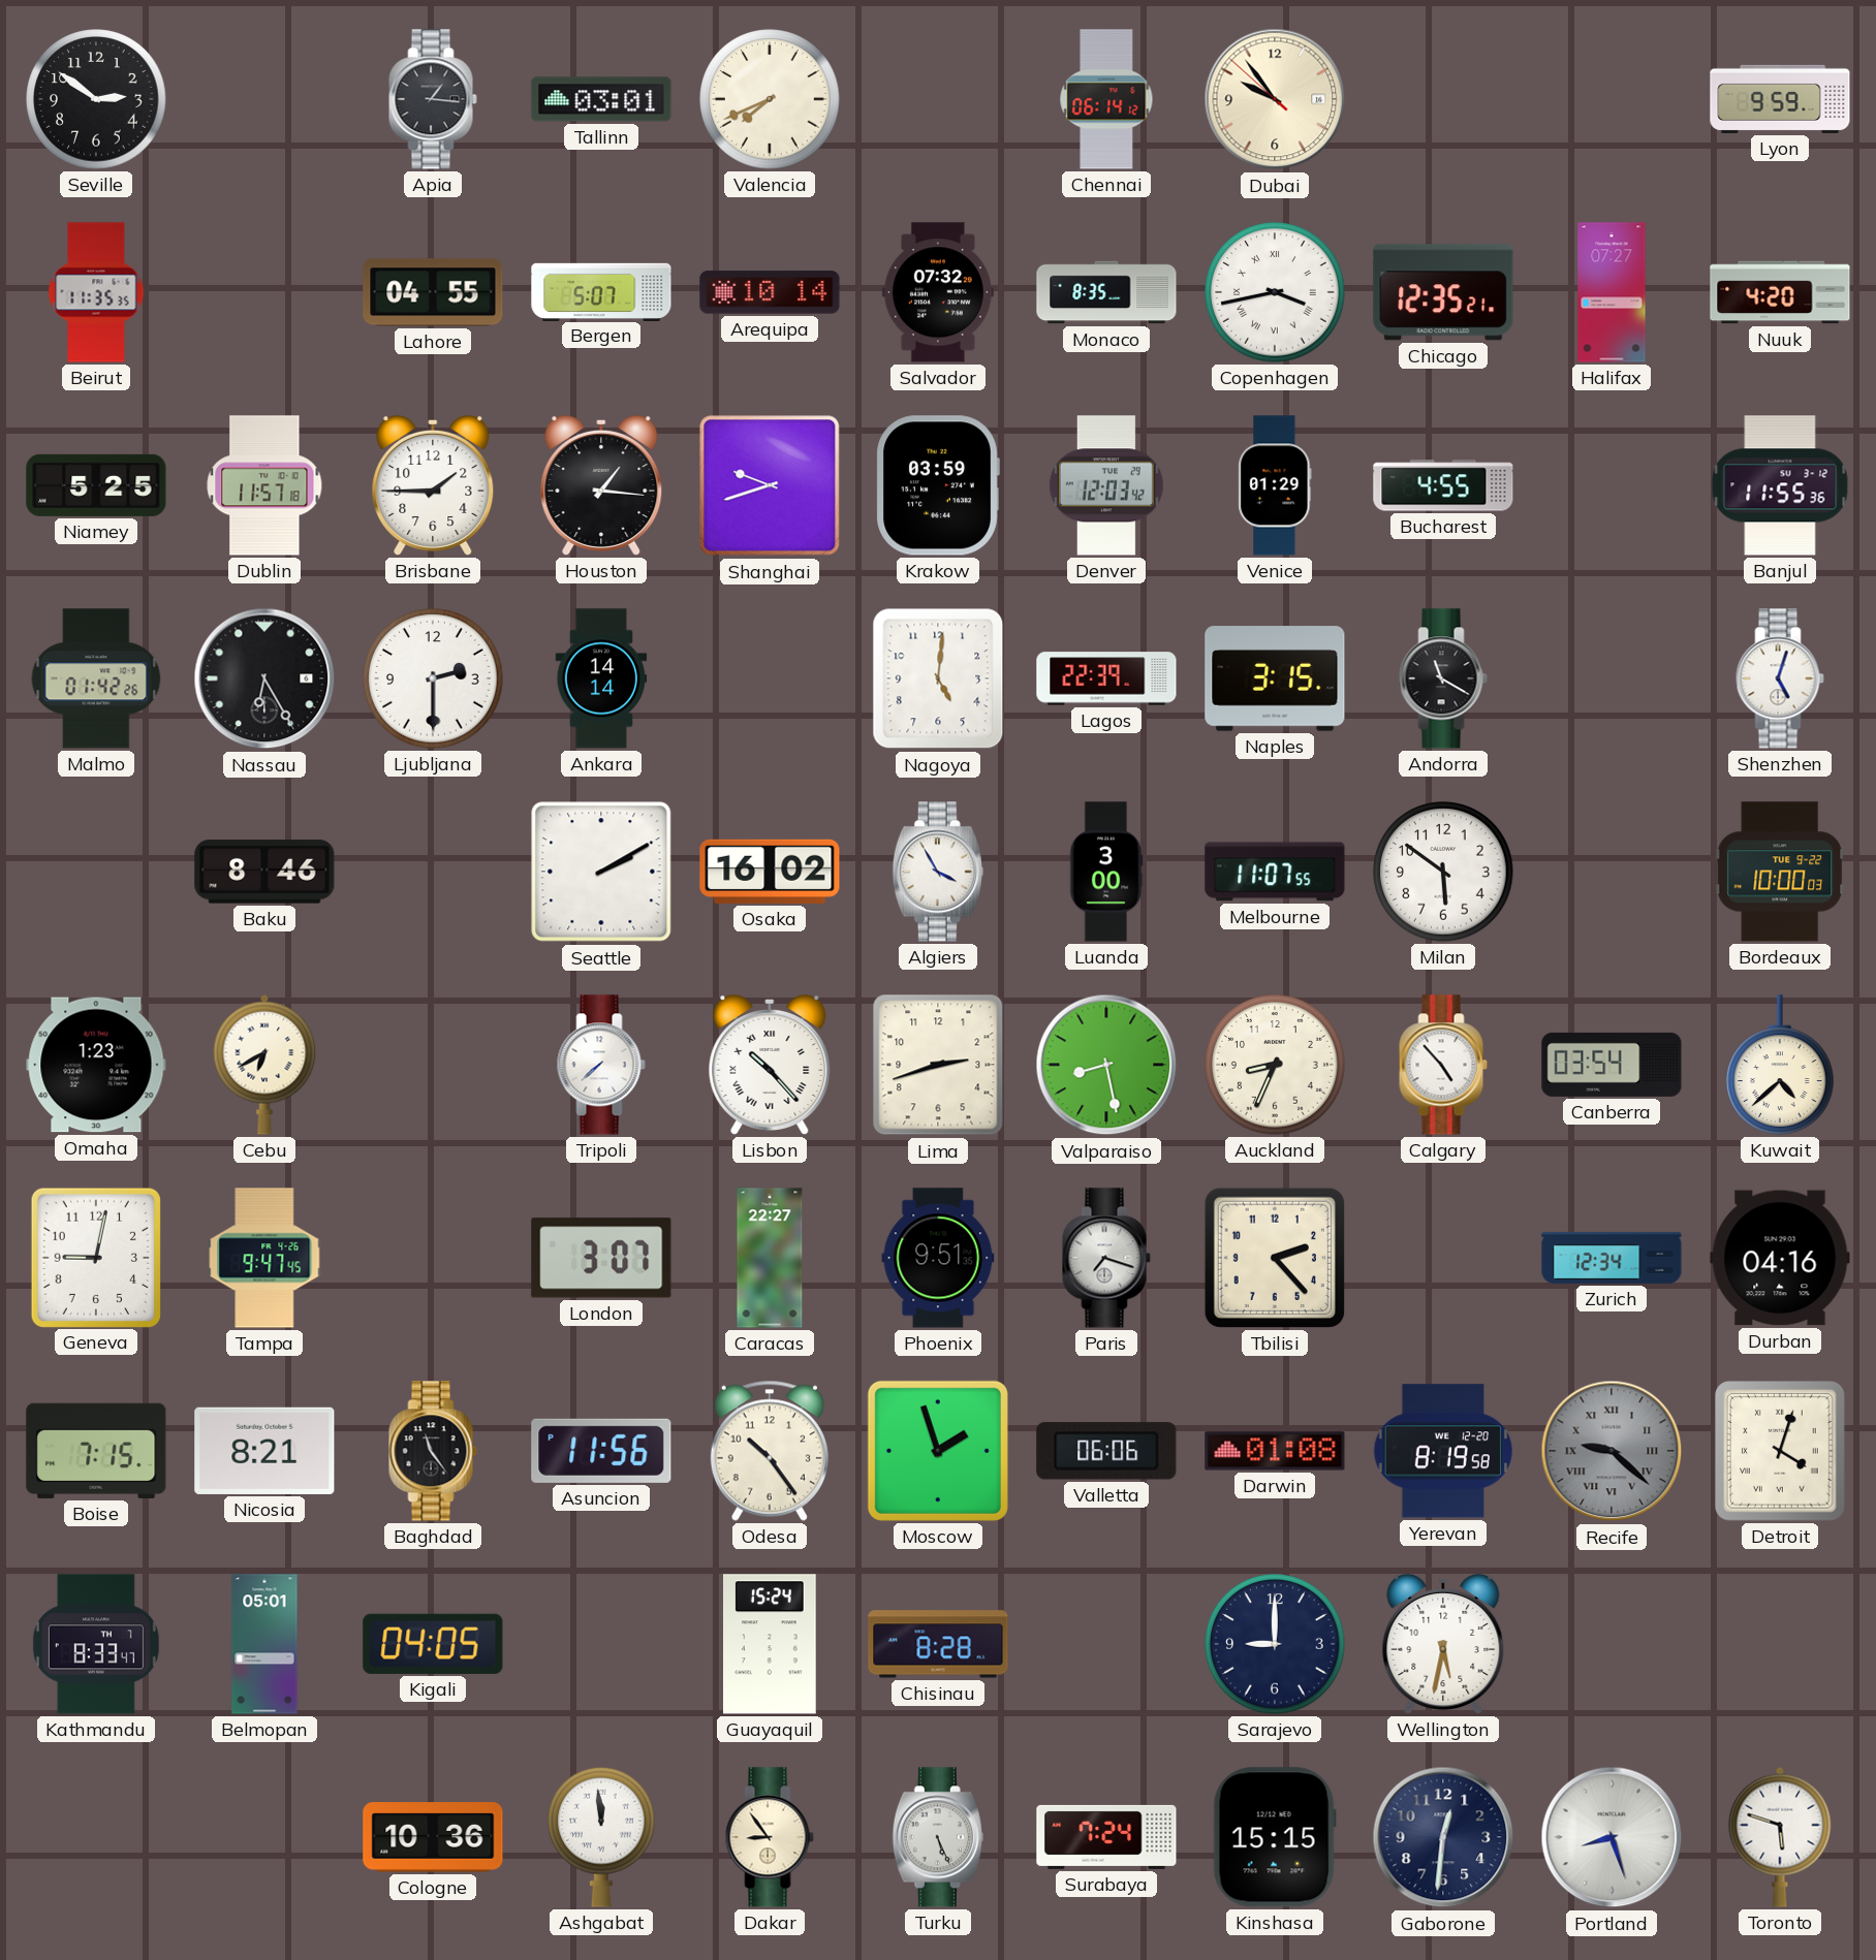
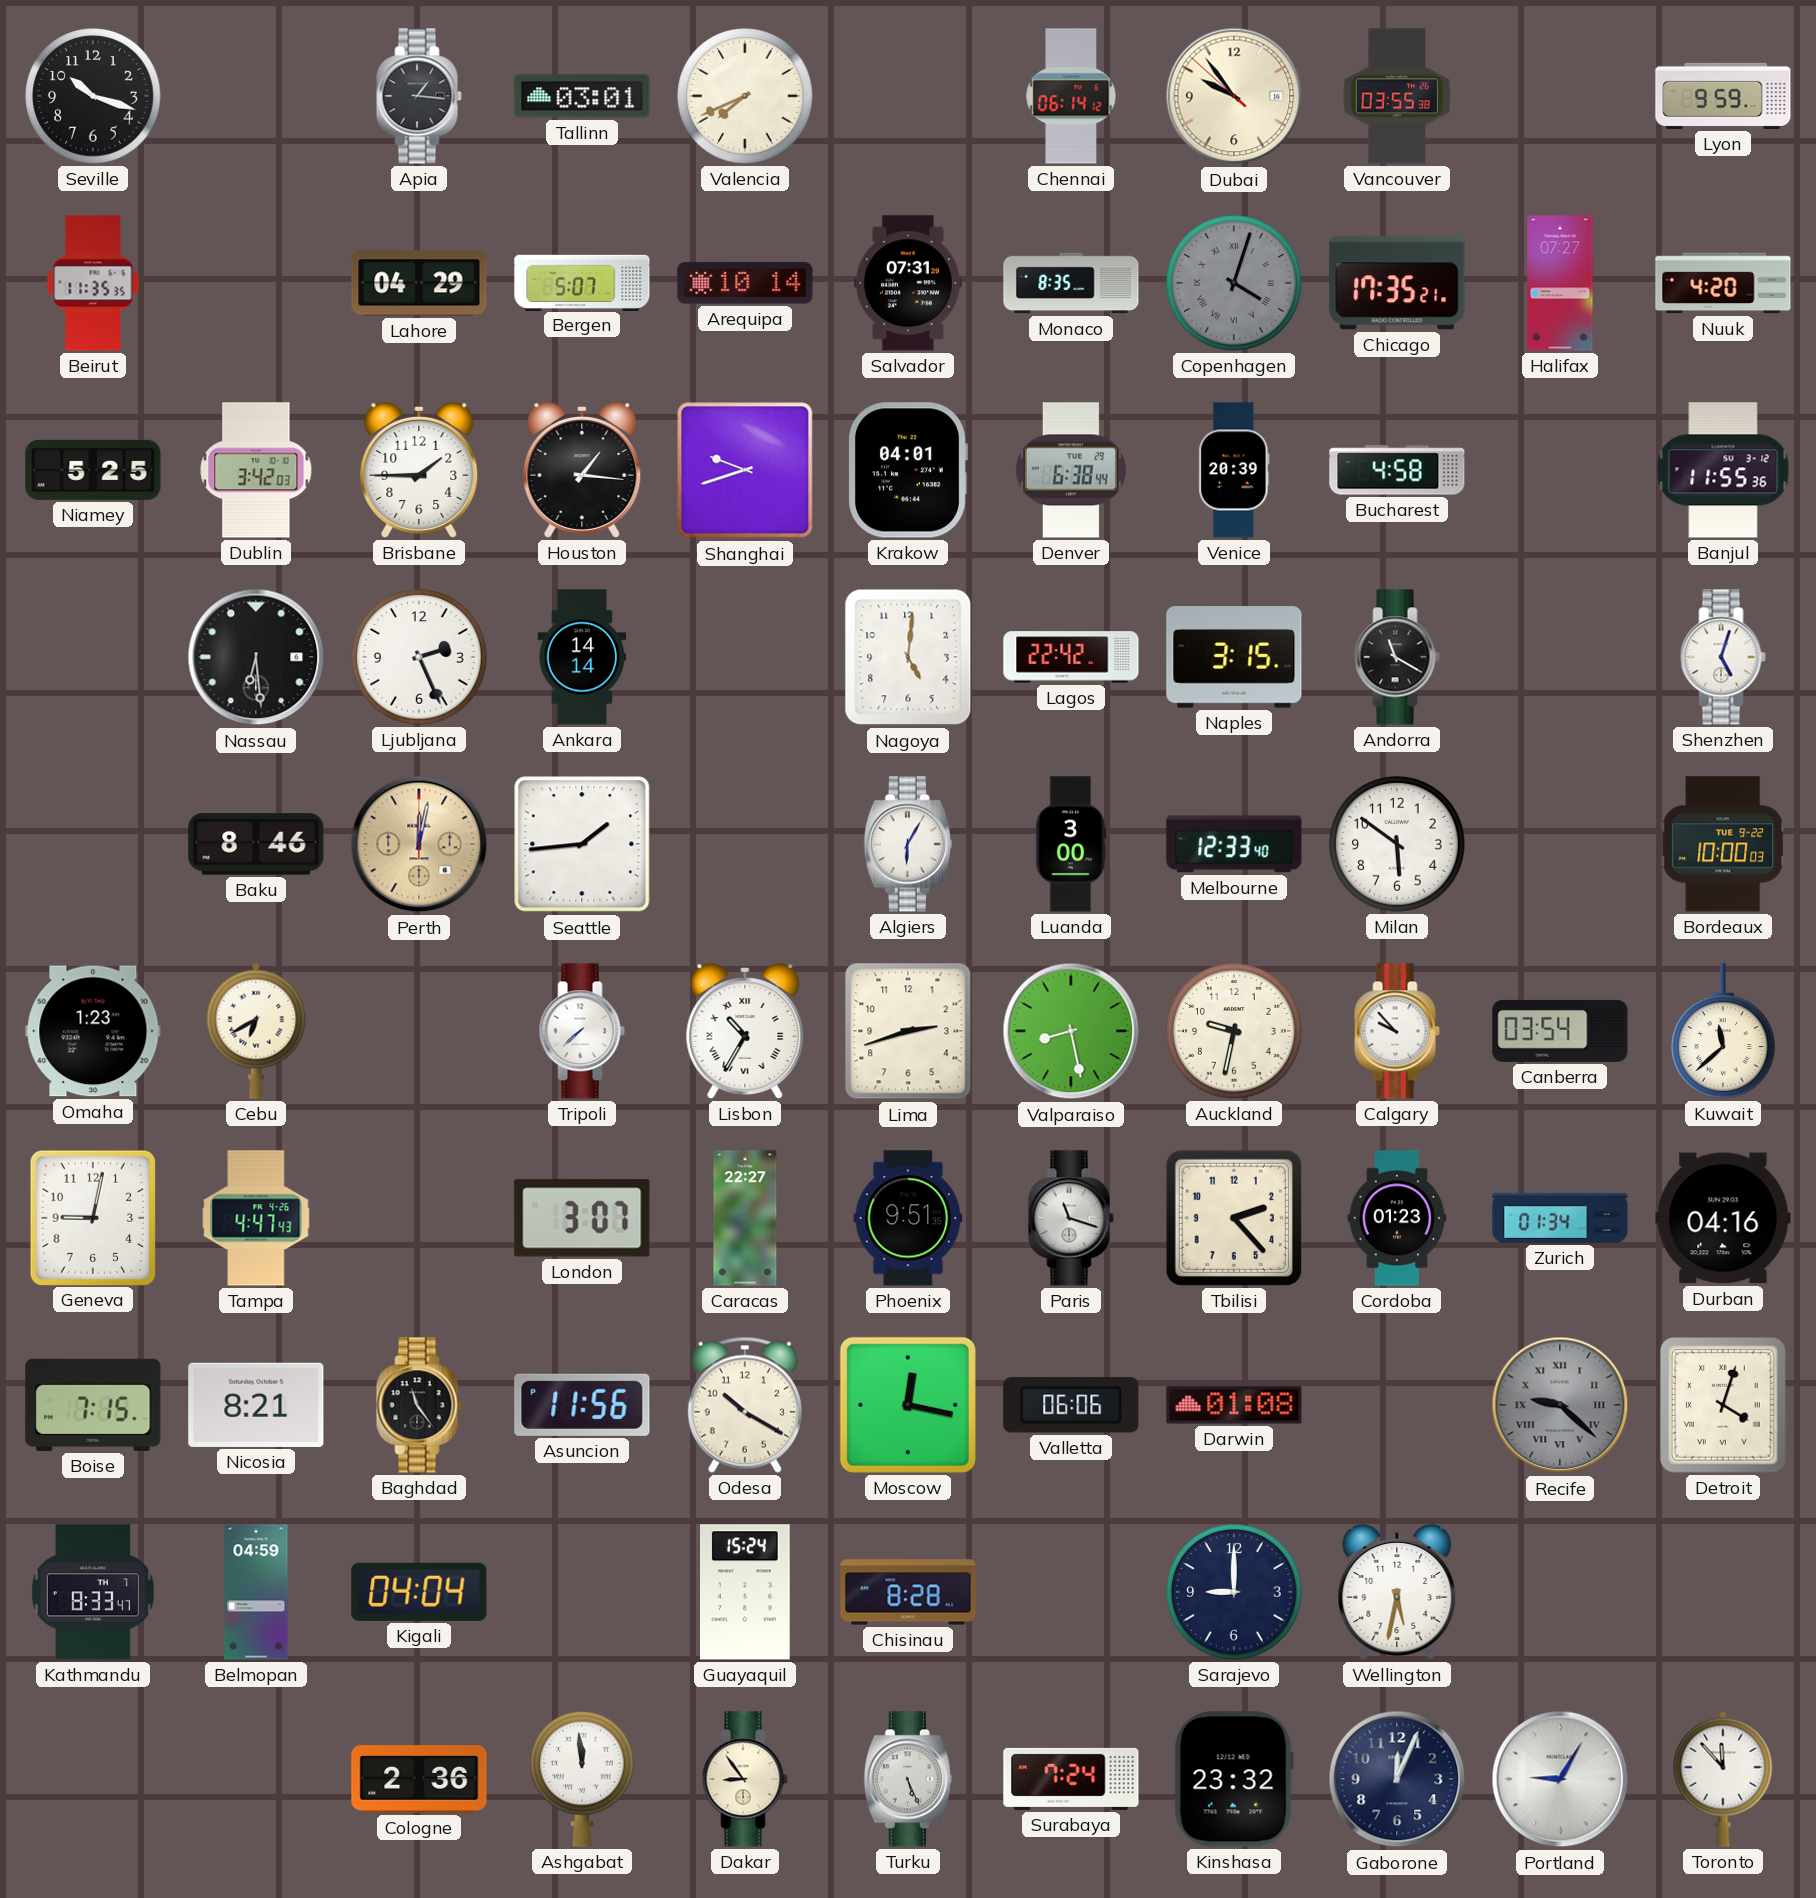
Seville: 2:51 -> 10:18
Vancouver: none -> 03:55
Lahore: 04:55 -> 04:29
Salvador: 07:32 -> 07:31
Copenhagen: 3:43 -> 4:03
Copenhagen dial: white -> grey
Chicago: 12:35 -> 17:35
Dublin: 11:57 -> 3:42
Krakow: 03:59 -> 04:01
Denver: 12:03 -> 6:38
Venice: 01:29 -> 20:39
Bucharest: 4:55 -> 4:58
Malmo: 01:42 -> none
Nassau: 6:25 -> 6:29
Ljubljana: 2:30 -> 2:26
Lagos: 22:39 -> 22:42
Perth: none -> 12:02
Seattle: 2:10 -> 1:44
Osaka: 16:02 -> none
Algiers: 3:55 -> 6:05
Melbourne: 11:07 -> 12:33
Lisbon: 10:23 -> 10:35
Auckland: 8:34 -> 9:32
Calgary: 4:53 -> 9:53
Kuwait: 4:38 -> 11:38
Tampa: 9:47 -> 4:47
Paris: 7:18 -> 11:18
Cordoba: none -> 01:23
Zurich: 12:34 -> 01:34
Odesa: 10:24 -> 10:20
Moscow: 1:57 -> 12:17
Yerevan: 8:19 -> none
Belmopan: 05:01 -> 04:59
Kigali: 04:05 -> 04:04
Cologne: 10:36 -> 2:36
Kinshasa: 15:15 -> 23:32
Gaborone: 12:31 -> 12:04
Portland: 8:27 -> 9:05
Toronto: 5:48 -> 11:53
